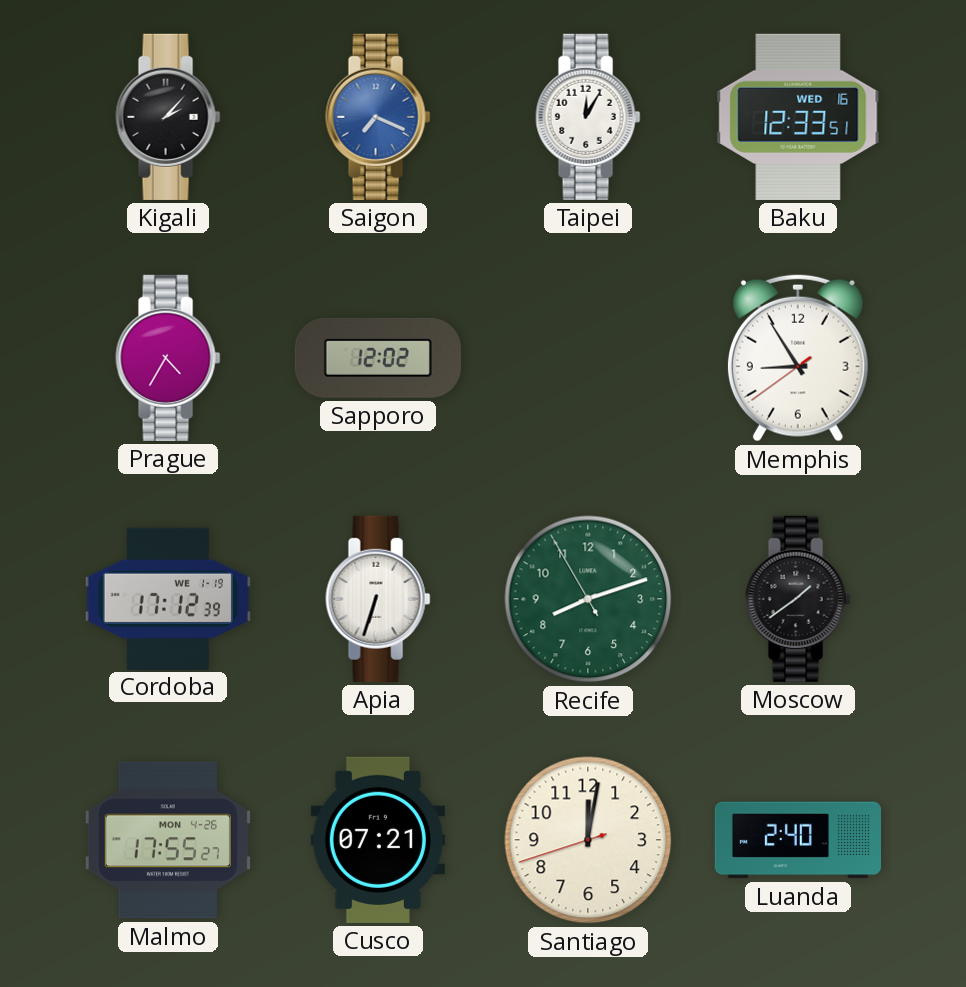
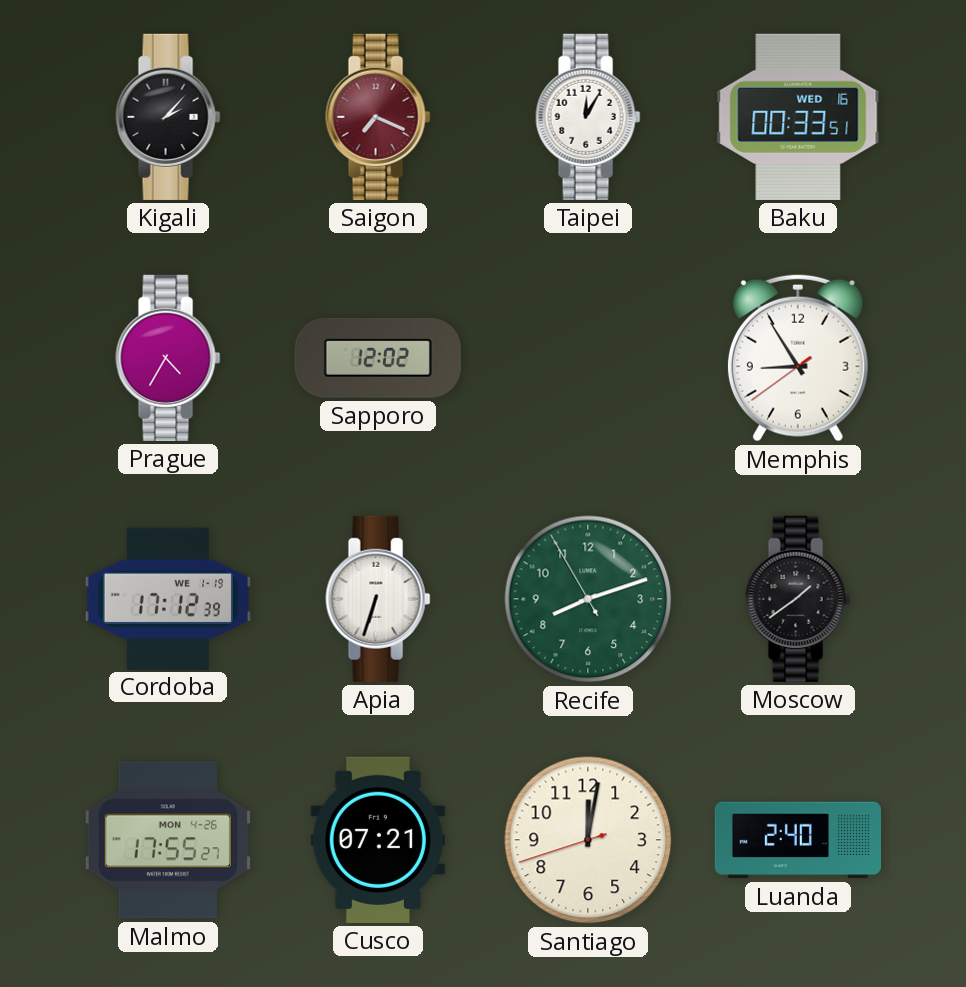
Saigon dial: blue -> burgundy
Baku: 12:33 -> 00:33
